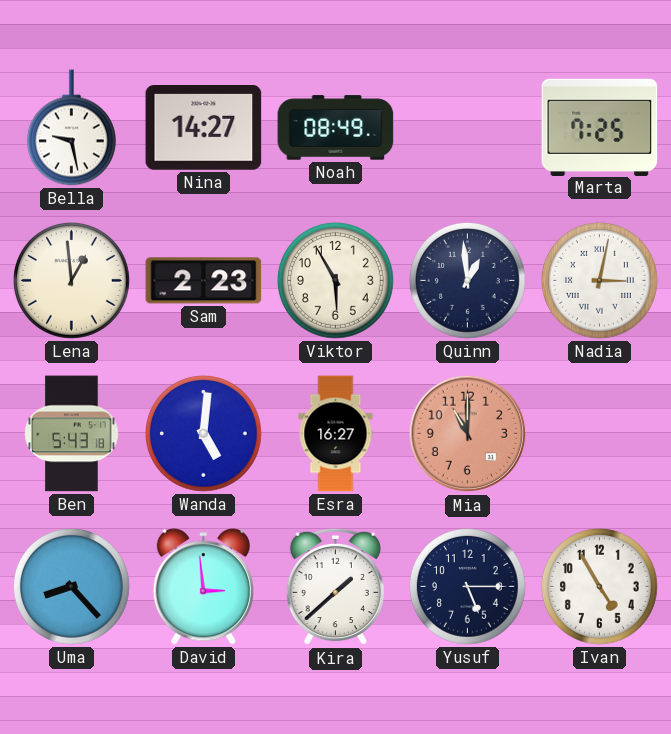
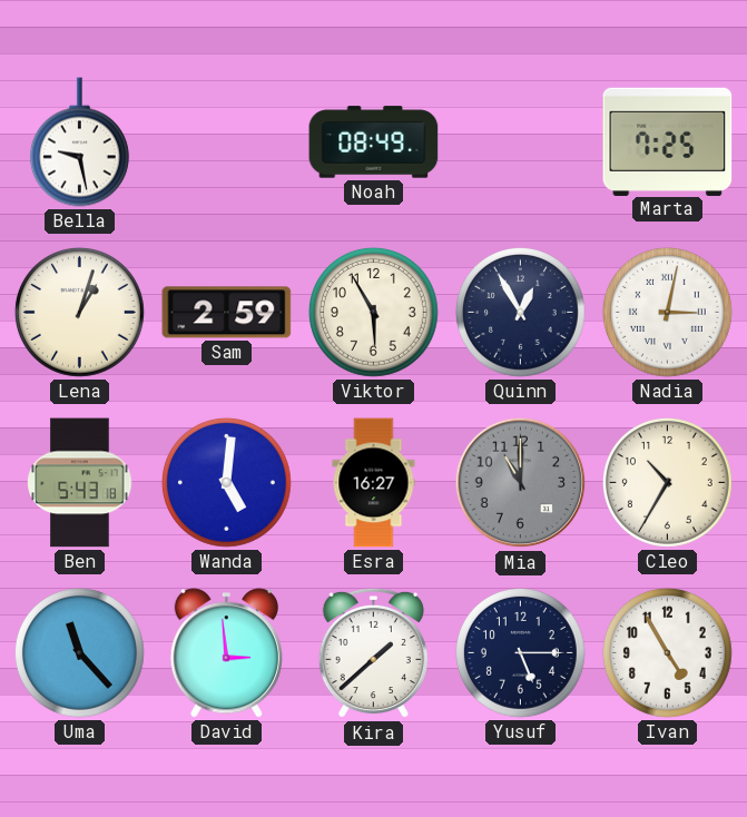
Nina: 14:27 -> none
Lena: 12:59 -> 1:03
Sam: 2:23 -> 2:59
Quinn: 12:59 -> 12:55
Mia dial: salmon -> grey
Cleo: none -> 10:35
Uma: 8:23 -> 11:23
